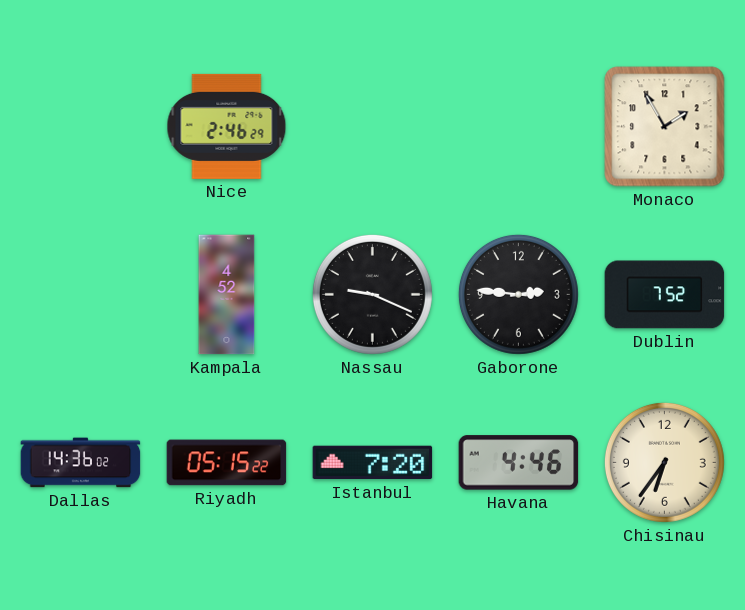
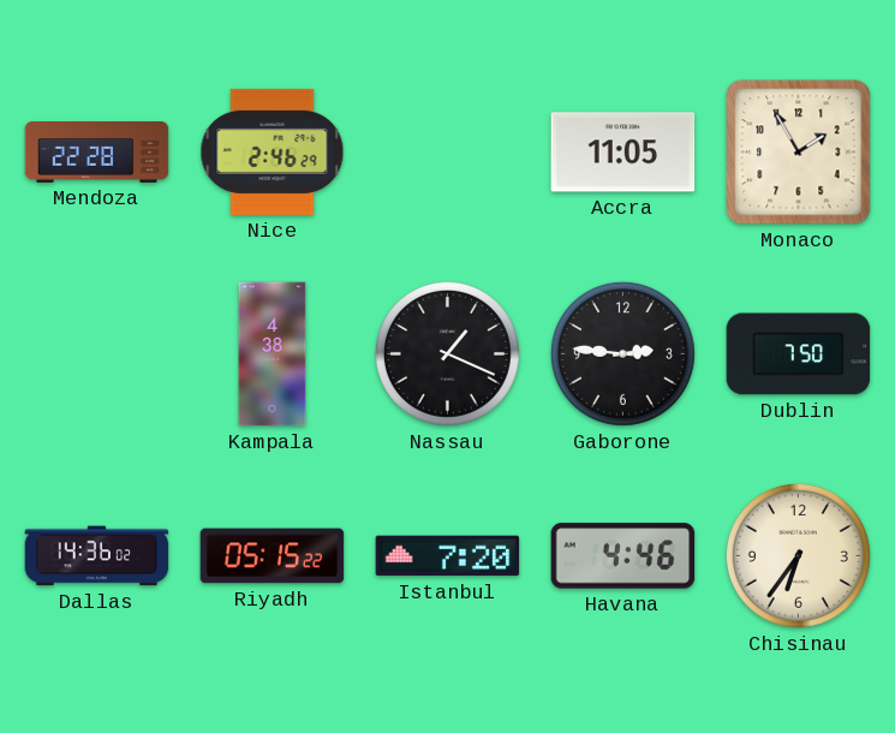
Mendoza: none -> 22:28
Accra: none -> 11:05
Kampala: 4:52 -> 4:38
Nassau: 9:19 -> 1:19
Dublin: 7:52 -> 7:50
